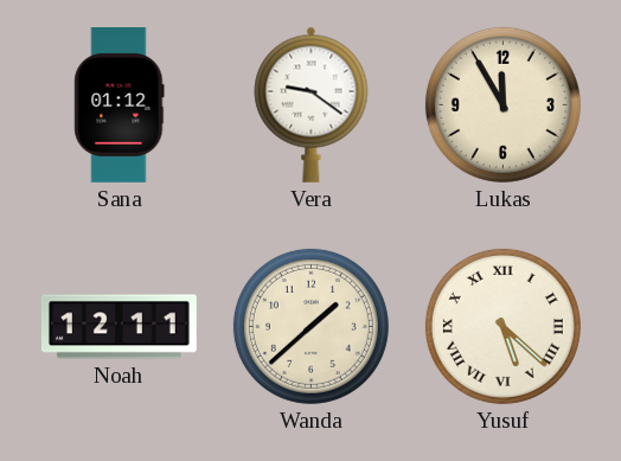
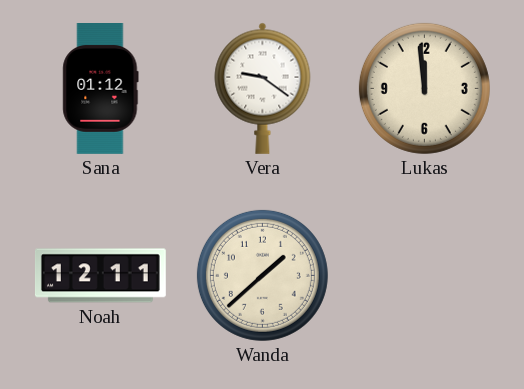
Lukas: 11:55 -> 11:59
Yusuf: 5:22 -> none
